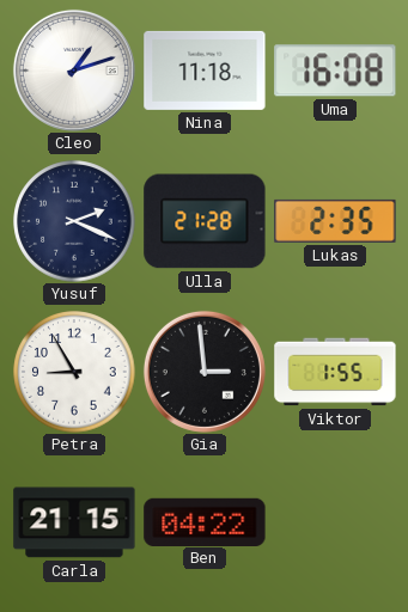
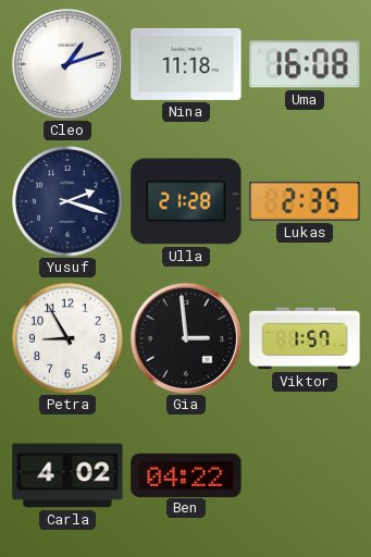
Yusuf: 2:19 -> 2:18
Viktor: 1:55 -> 1:57
Carla: 21:15 -> 4:02
